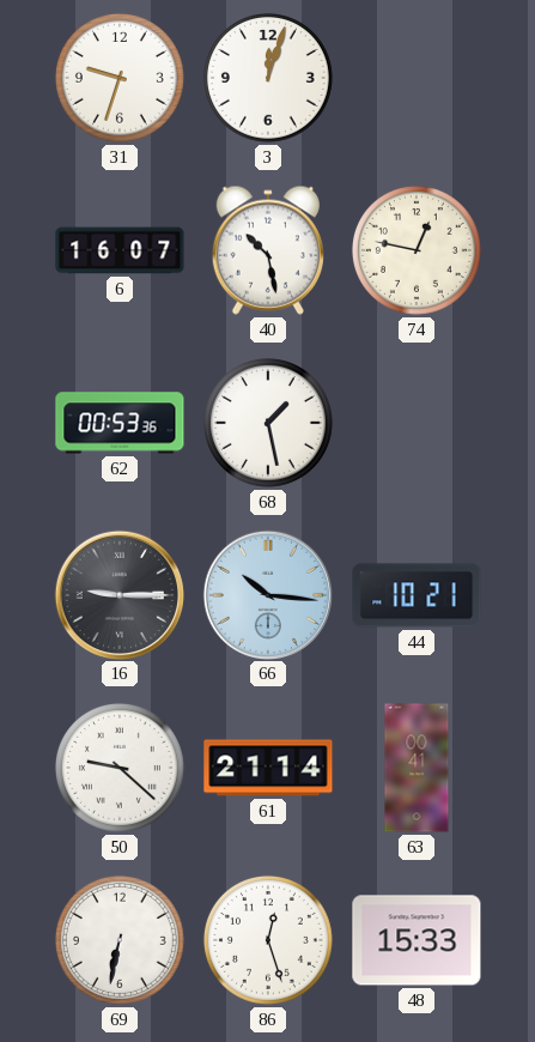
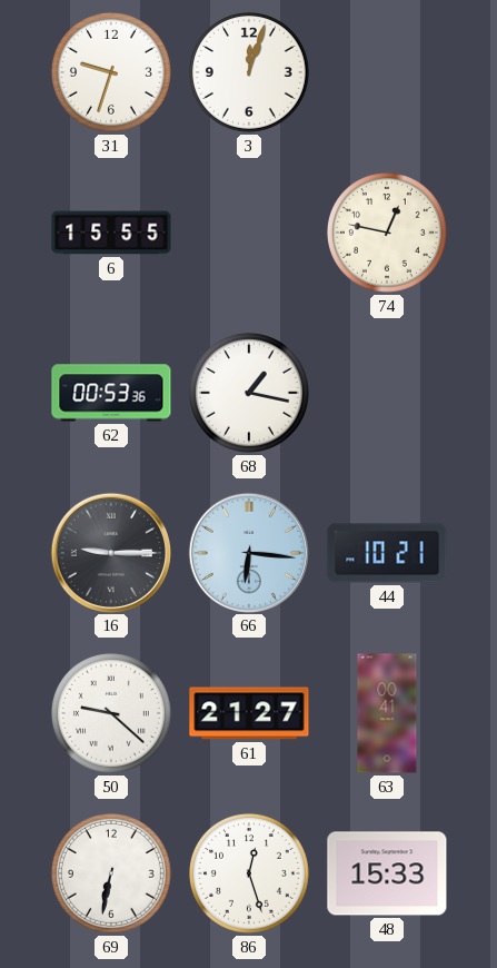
6: 16:07 -> 15:55
40: 10:28 -> none
68: 1:28 -> 1:17
66: 10:16 -> 6:16
61: 21:14 -> 21:27
